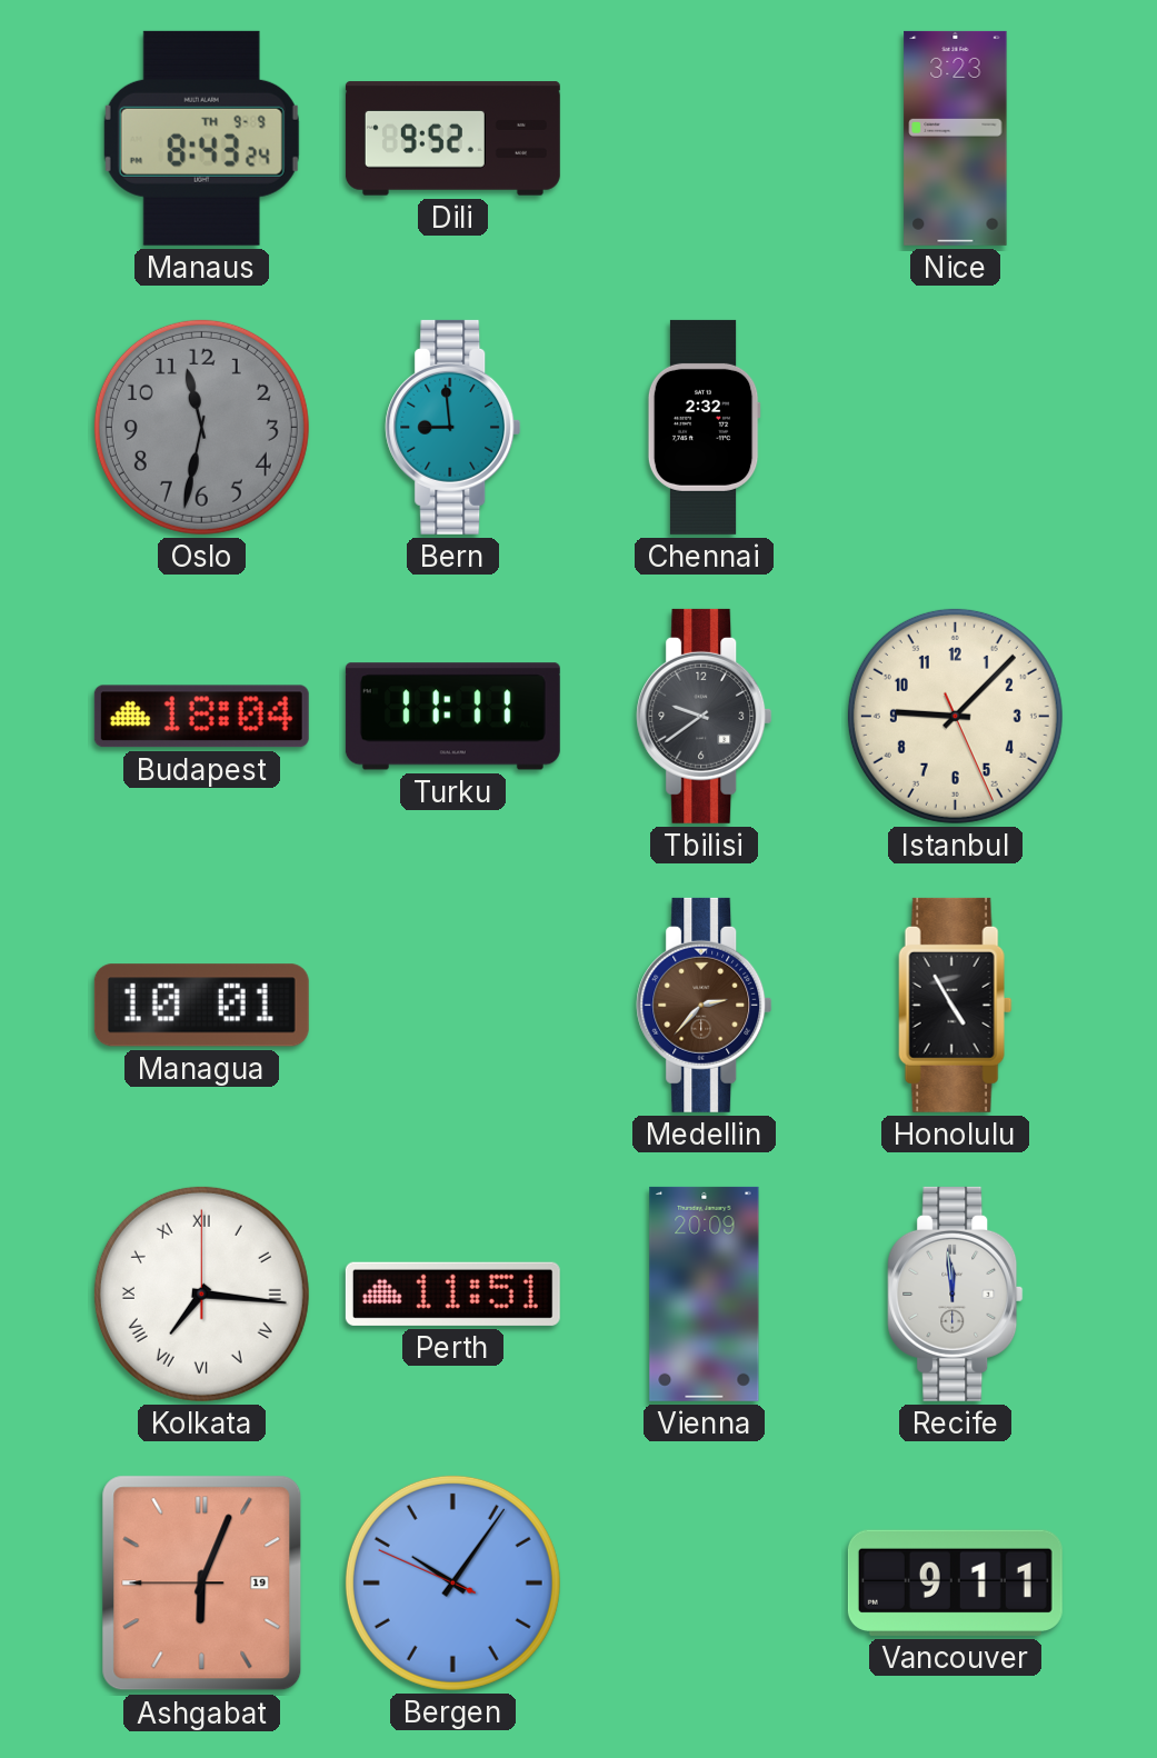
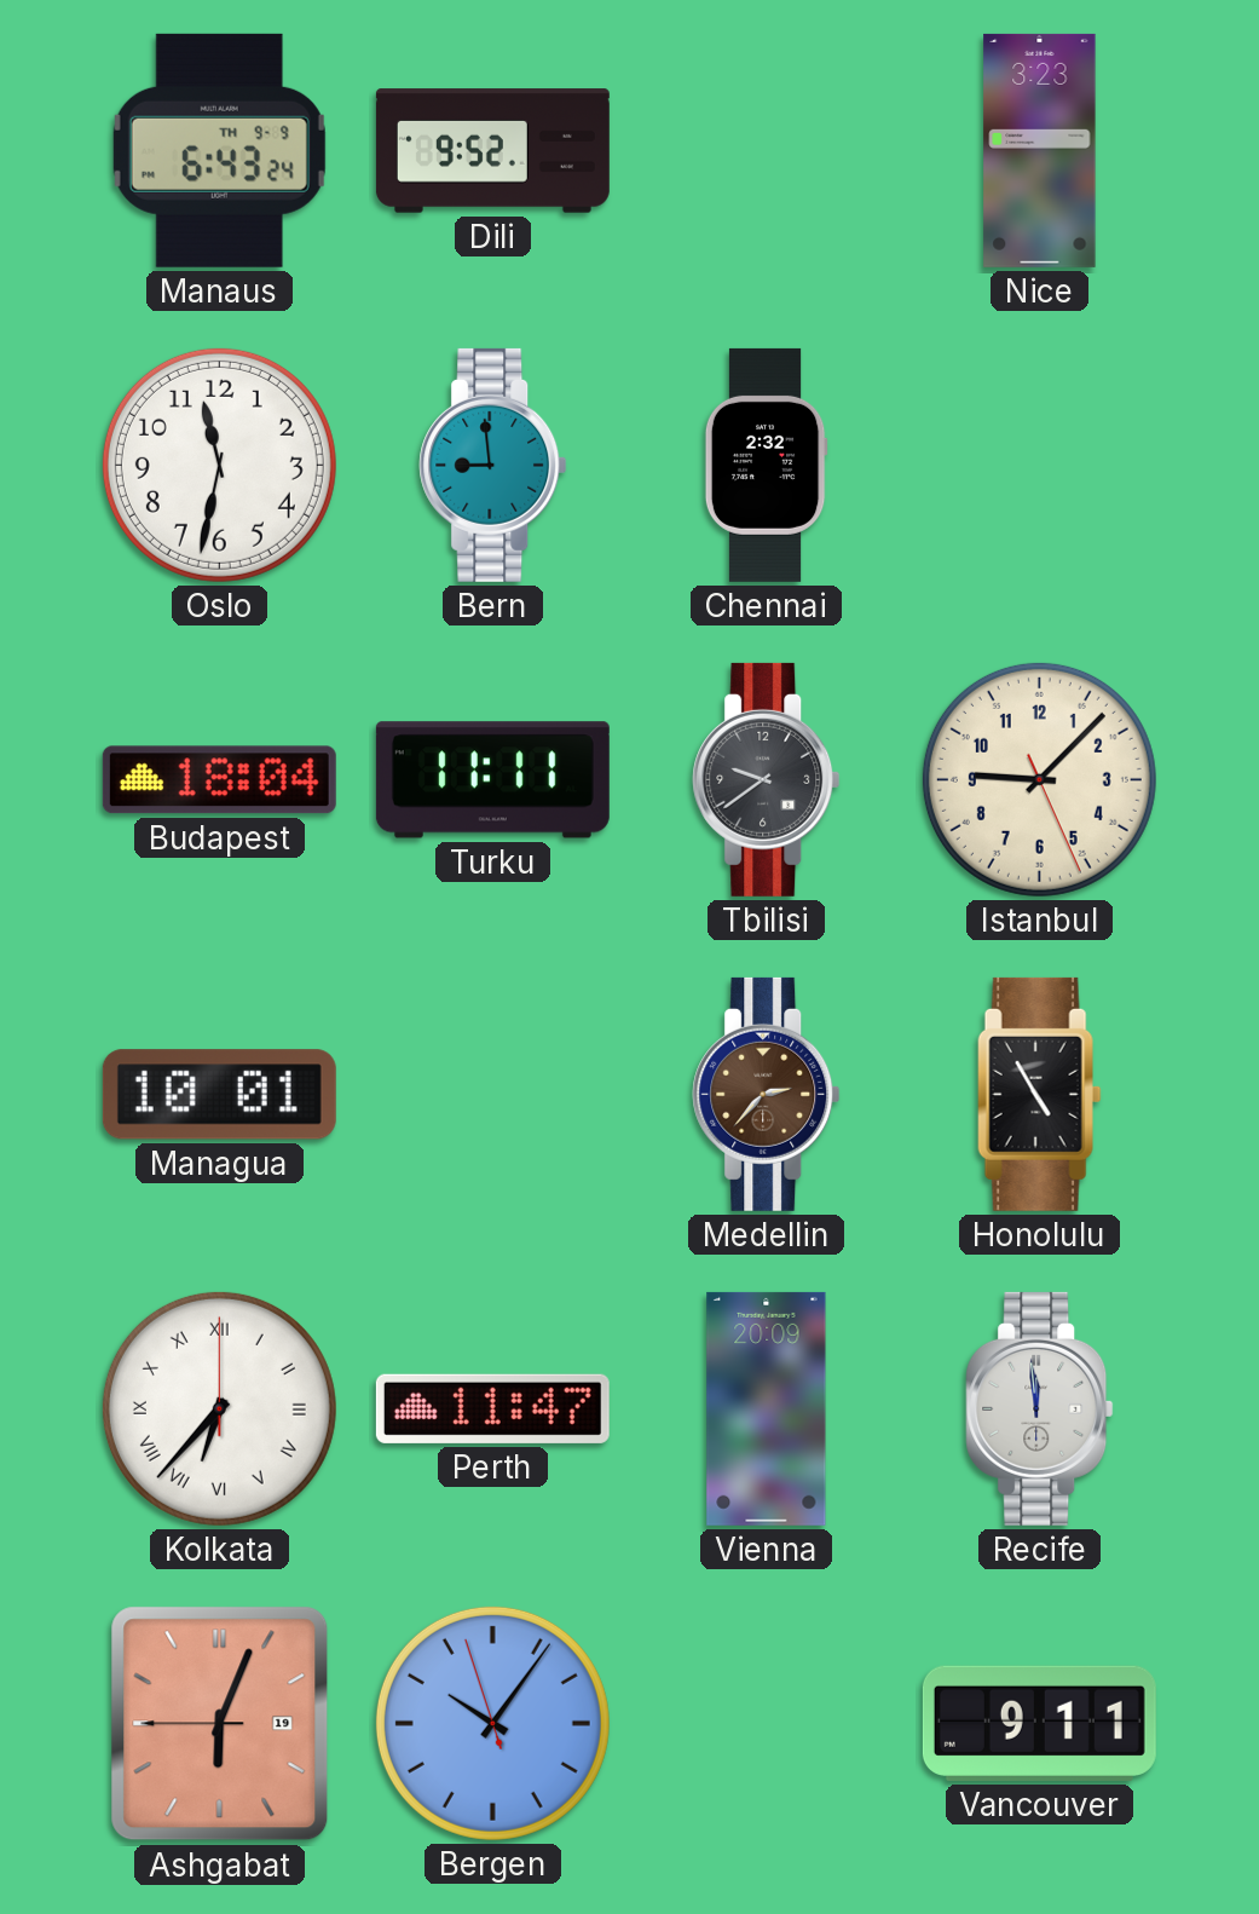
Manaus: 8:43 -> 6:43
Oslo dial: grey -> white
Kolkata: 7:16 -> 6:37
Perth: 11:51 -> 11:47
Bergen: 10:05:49 -> 10:05:57
